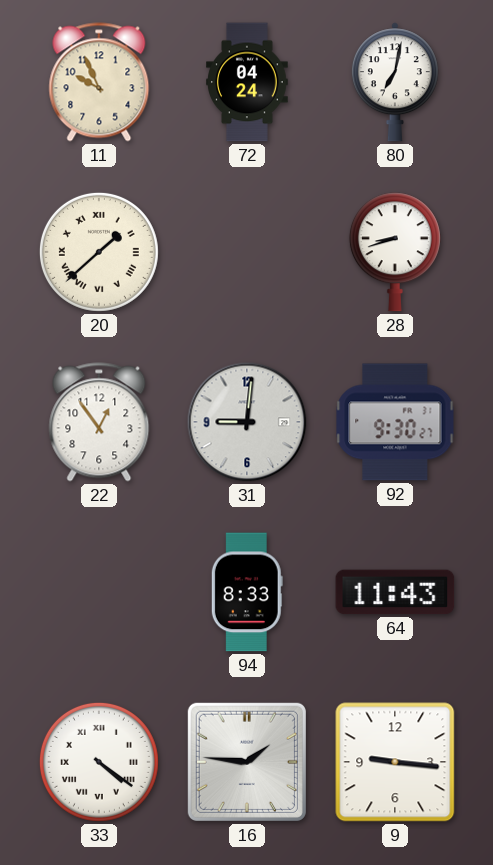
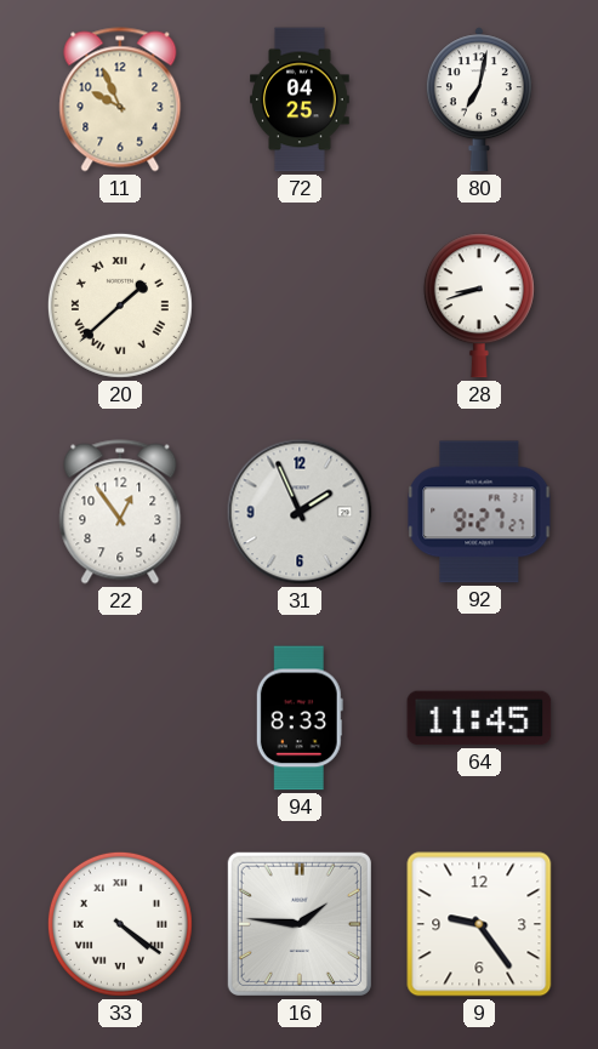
72: 04:24 -> 04:25
31: 9:01 -> 1:56
92: 9:30 -> 9:27
64: 11:43 -> 11:45
9: 9:16 -> 9:24
